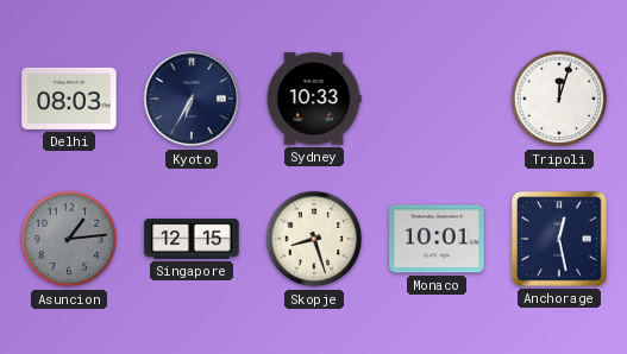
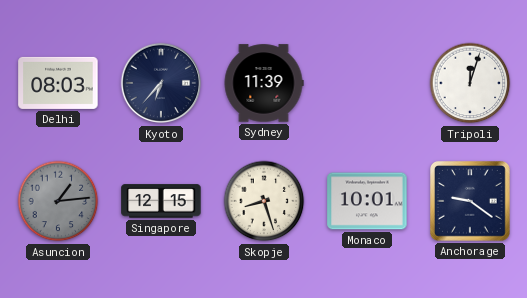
Kyoto: 6:35 -> 6:37
Sydney: 10:33 -> 11:39
Anchorage: 12:28 -> 9:21
